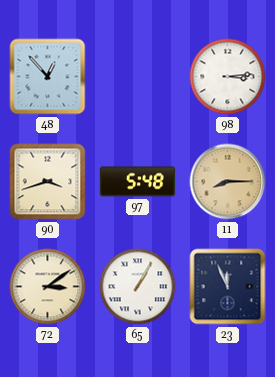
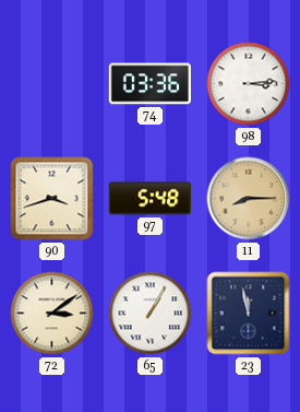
48: 12:53 -> none
74: none -> 03:36
23: 11:56 -> 11:58
